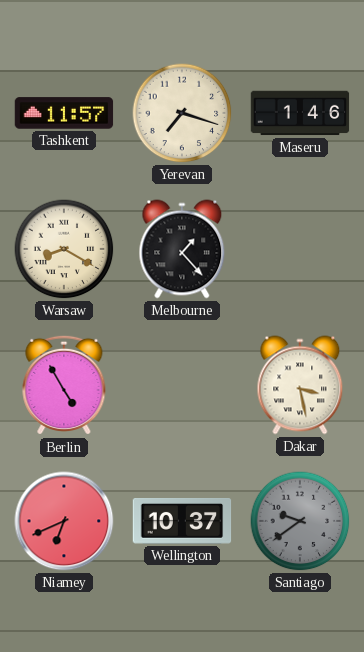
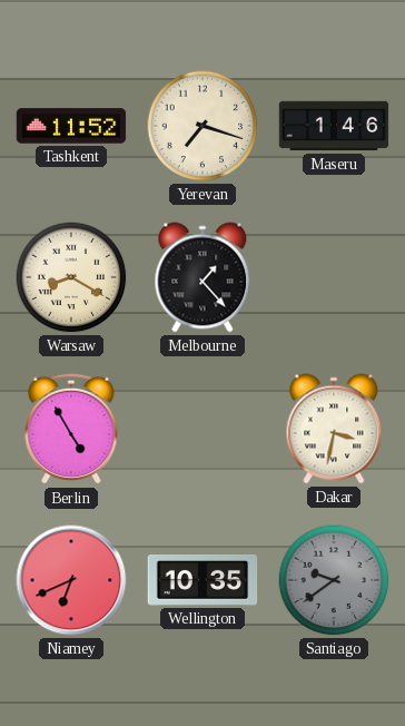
Tashkent: 11:57 -> 11:52
Dakar: 3:28 -> 3:32
Wellington: 10:37 -> 10:35
